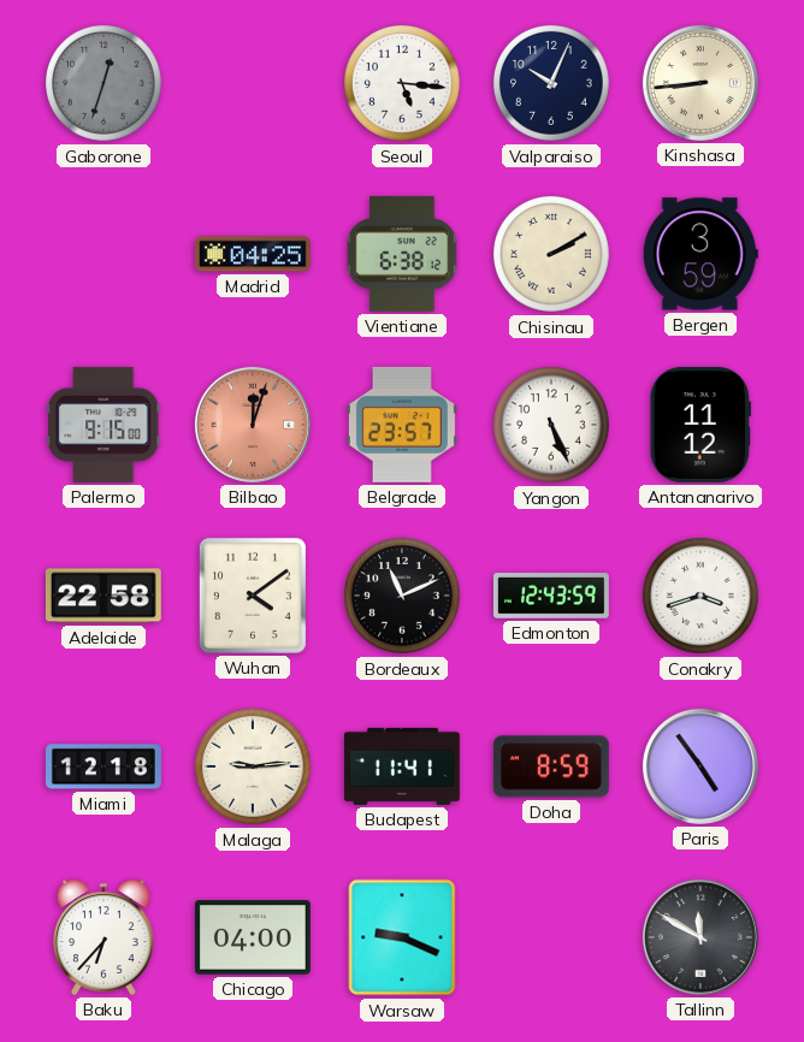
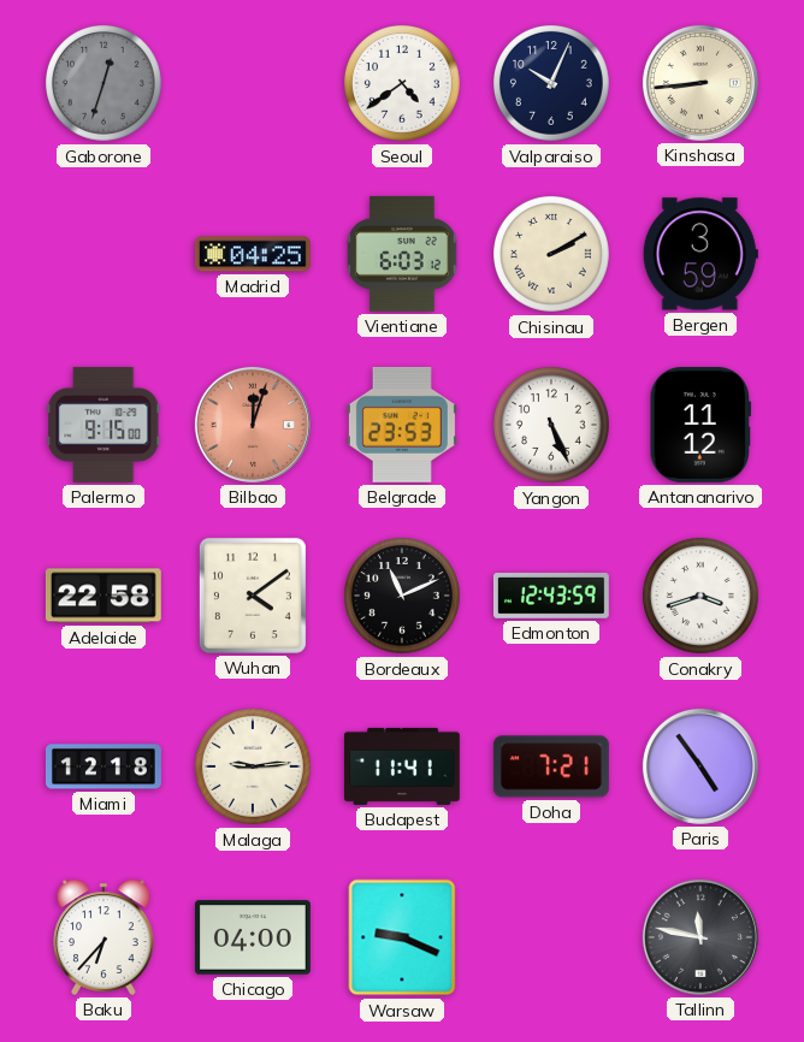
Seoul: 5:16 -> 4:39
Vientiane: 6:38 -> 6:03
Belgrade: 23:57 -> 23:53
Doha: 8:59 -> 7:21
Tallinn: 11:50 -> 11:47
